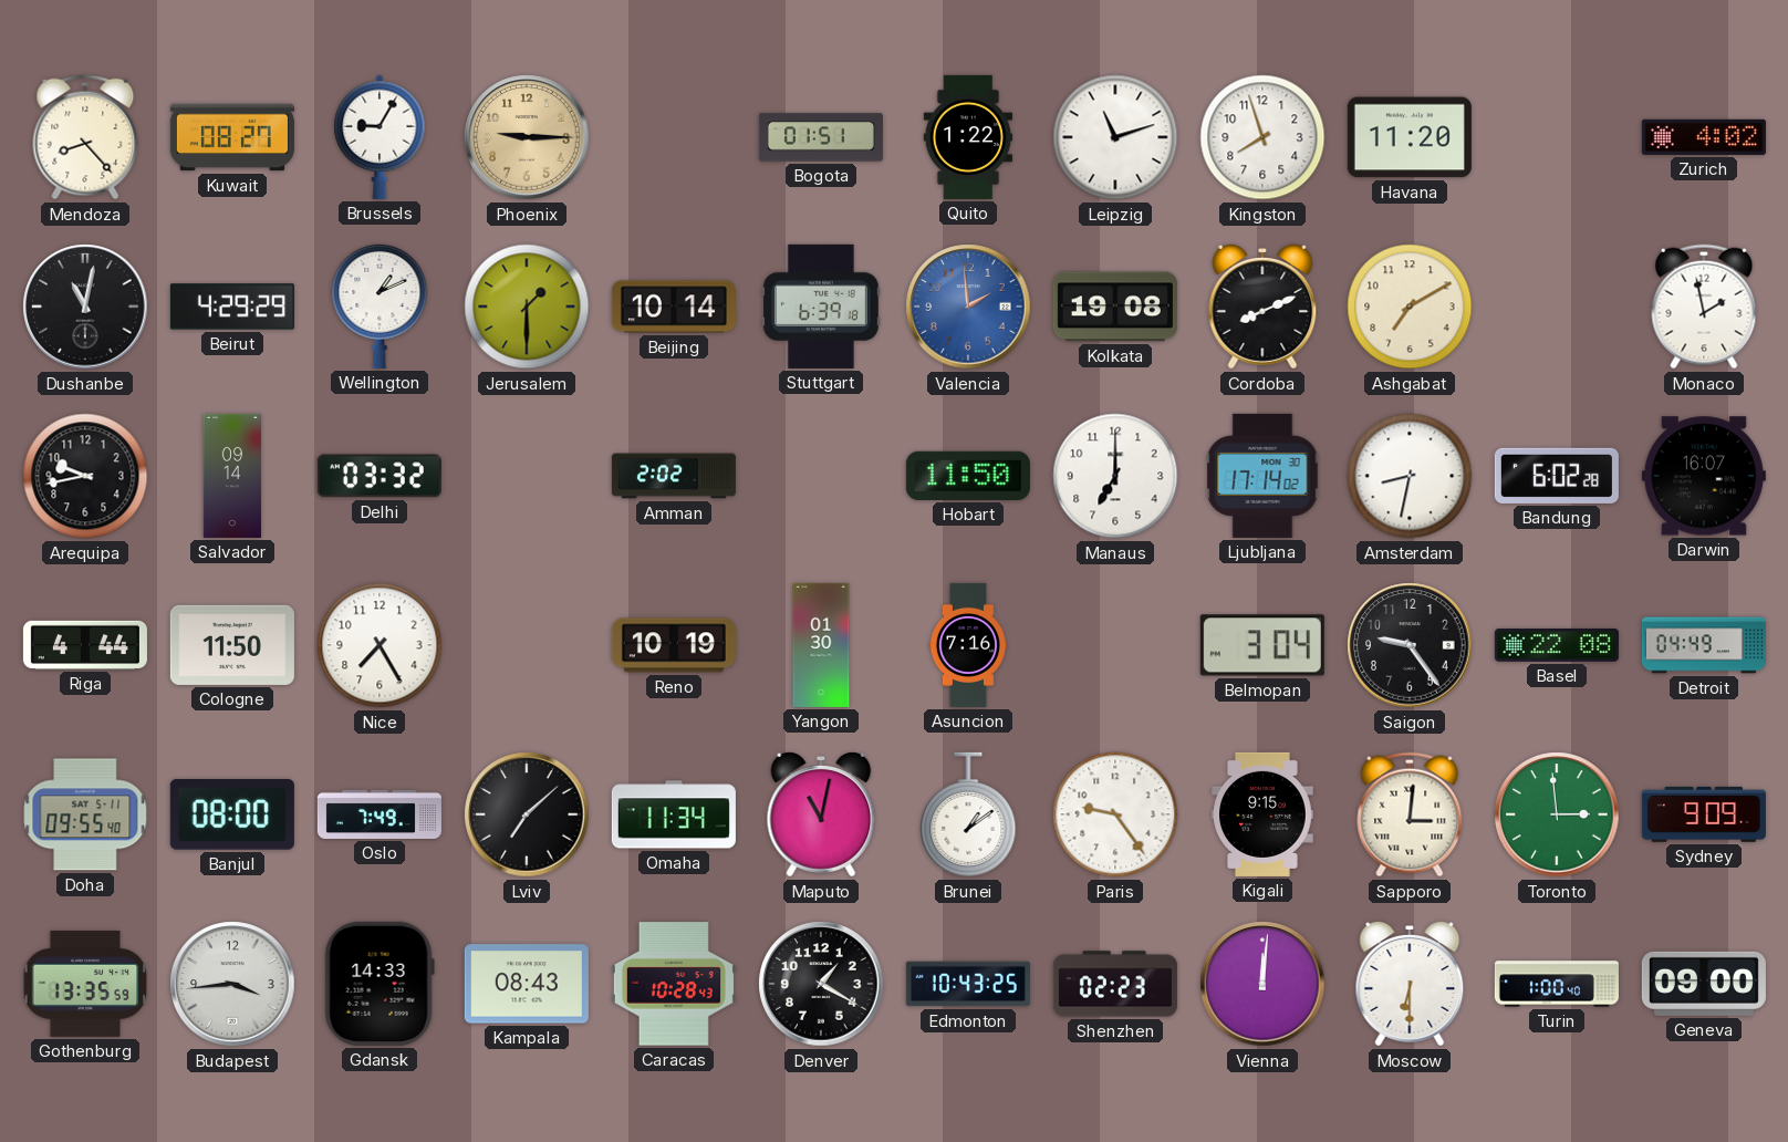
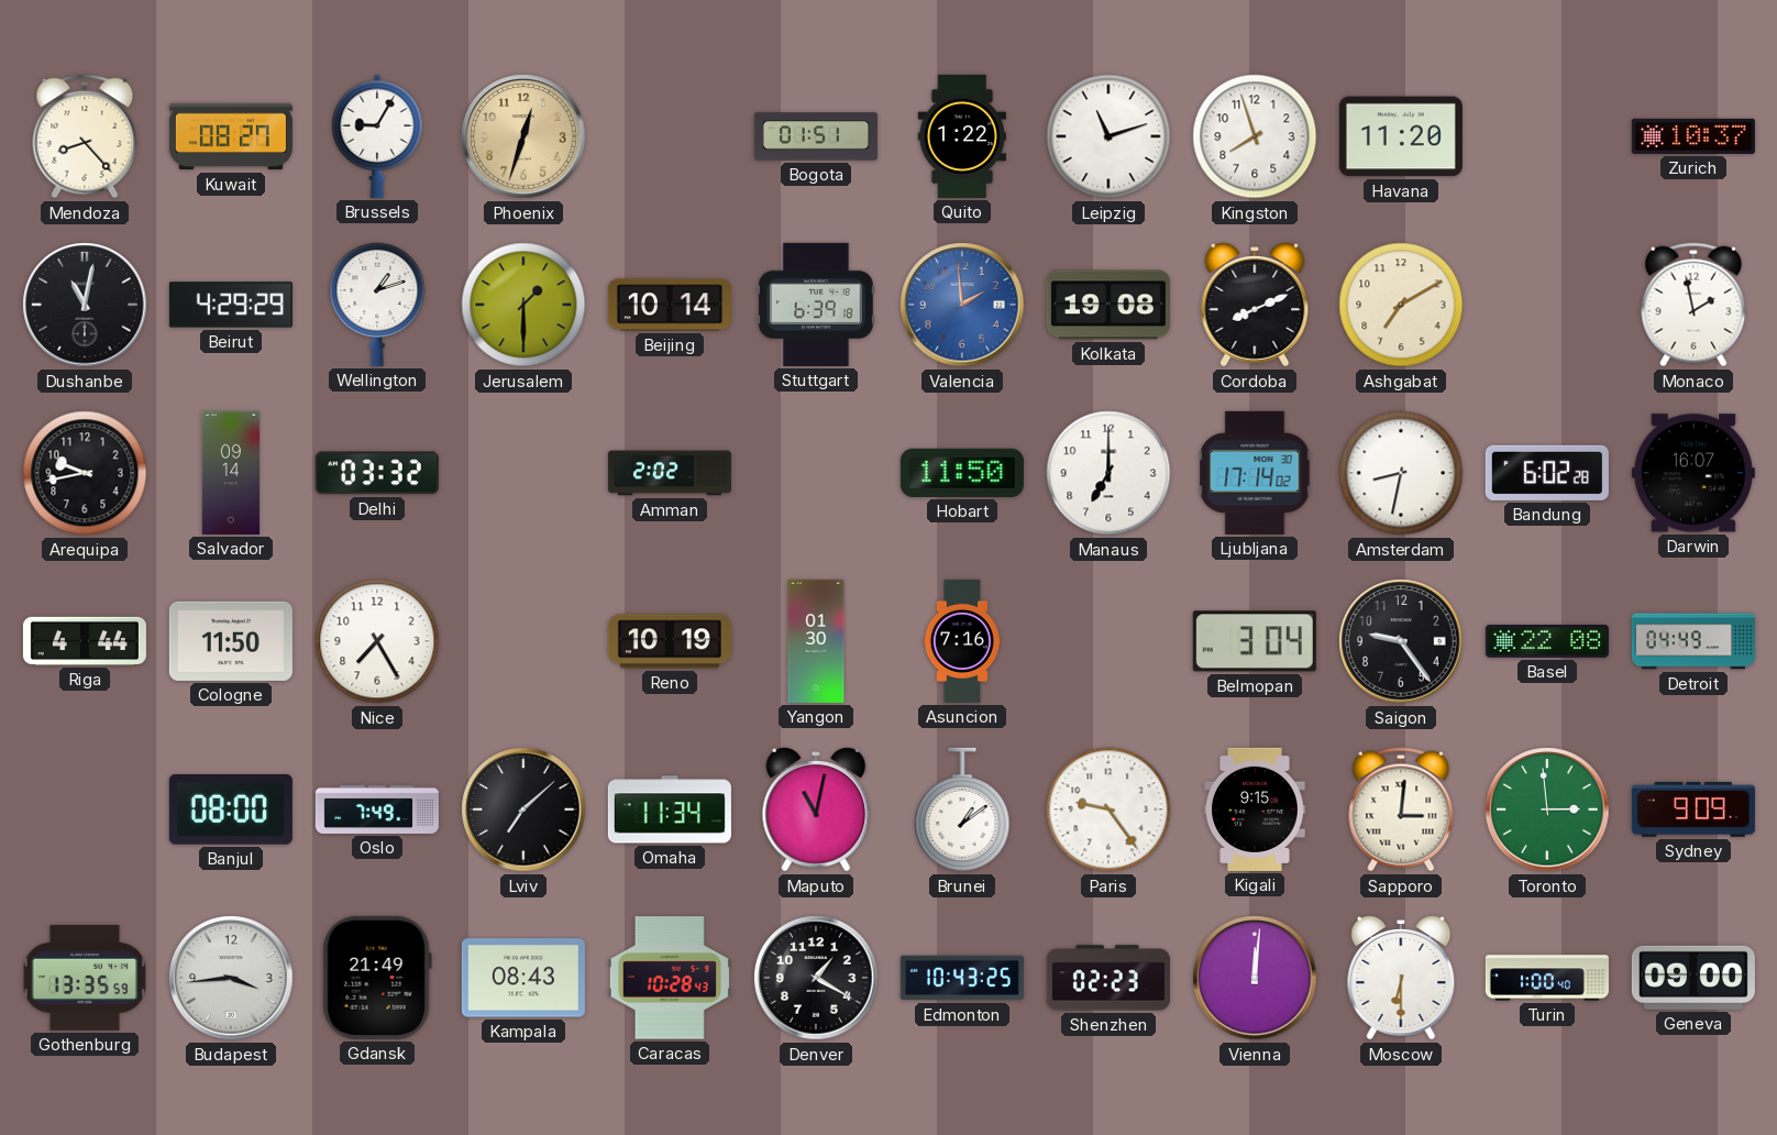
Phoenix: 9:15 -> 12:33
Zurich: 4:02 -> 10:37
Wellington: 1:11 -> 1:12
Doha: 09:55 -> none
Gdansk: 14:33 -> 21:49
